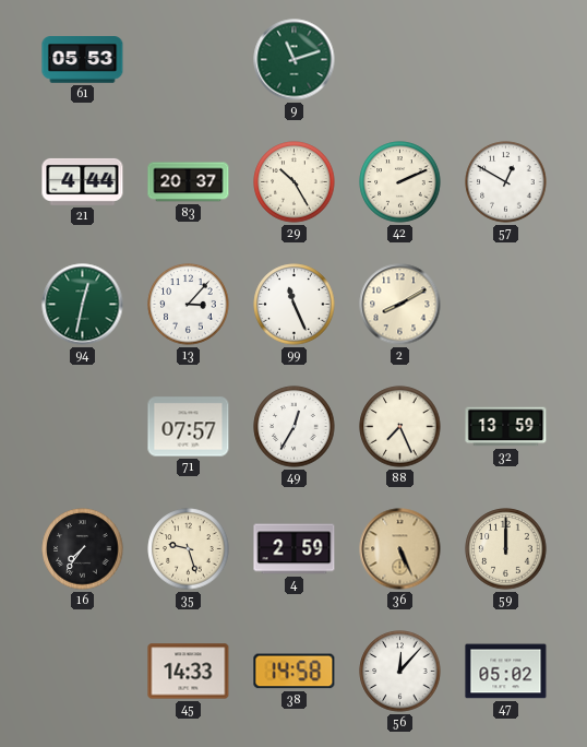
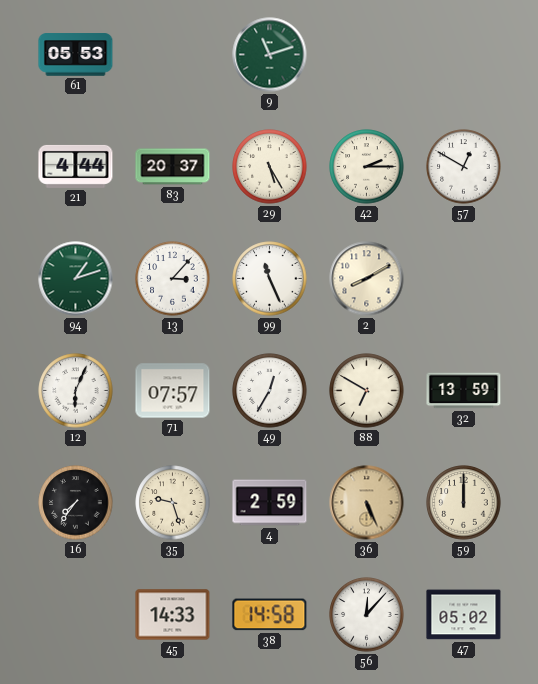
29: 10:25 -> 5:25
42: 2:11 -> 2:15
94: 12:32 -> 1:12
12: none -> 6:04
88: 7:26 -> 6:50
